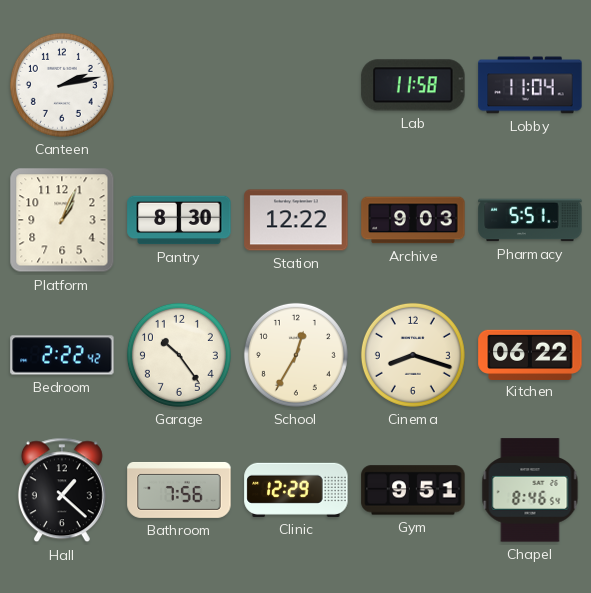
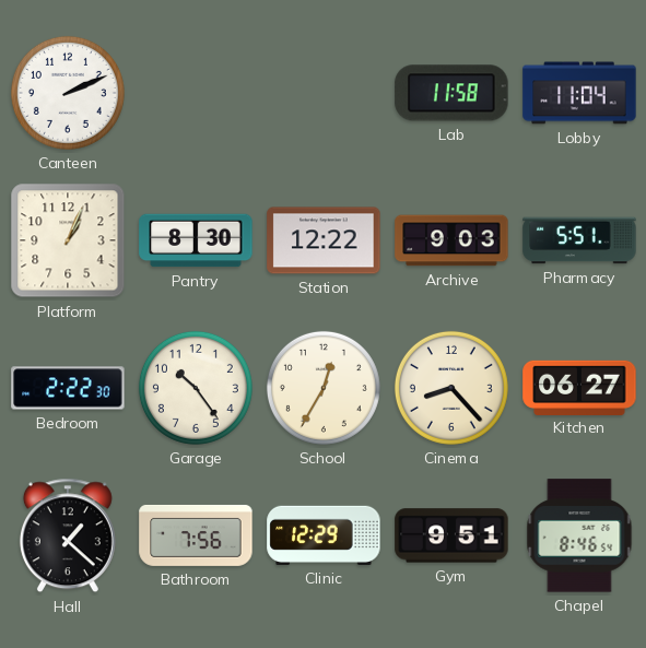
Canteen: 2:13 -> 2:11
Bedroom: 2:22:42 -> 2:22:30
Cinema: 8:18 -> 8:23
Kitchen: 06:22 -> 06:27
